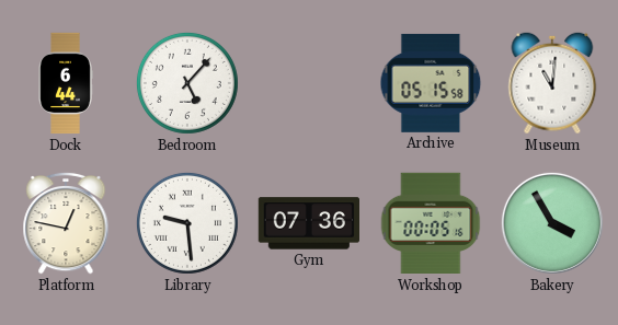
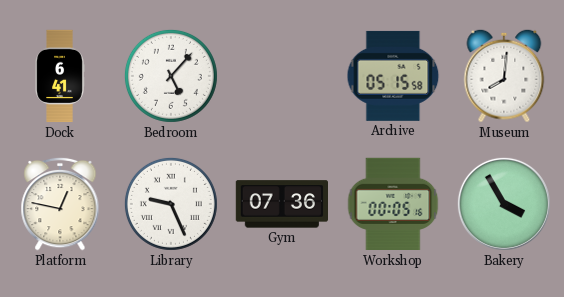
Dock: 6:44 -> 6:41
Museum: 11:01 -> 8:01
Library: 9:29 -> 9:26
